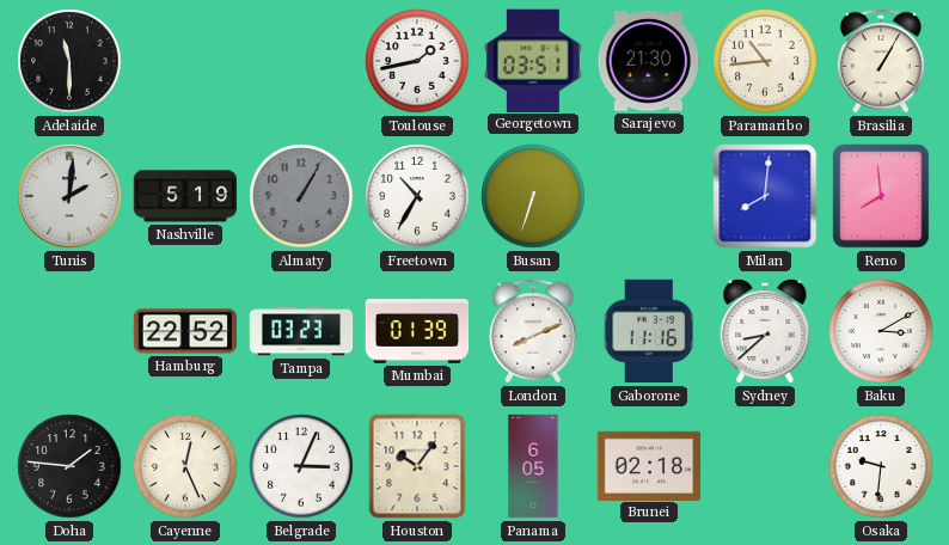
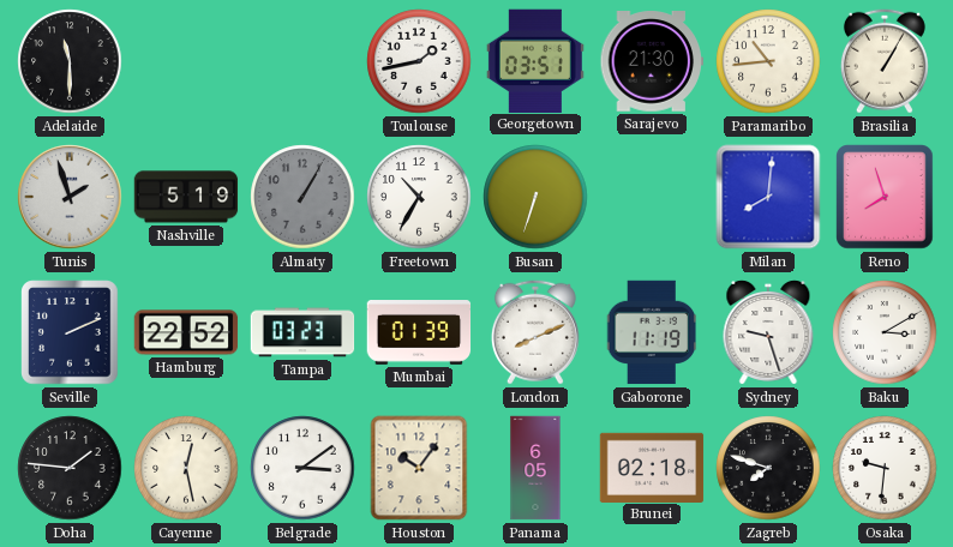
Tunis: 2:01 -> 1:57
Reno: 7:59 -> 7:57
Seville: none -> 2:11
Gaborone: 11:16 -> 11:19
Sydney: 8:38 -> 9:27
Cayenne: 12:26 -> 12:28
Belgrade: 3:04 -> 3:09
Zagreb: none -> 7:48
